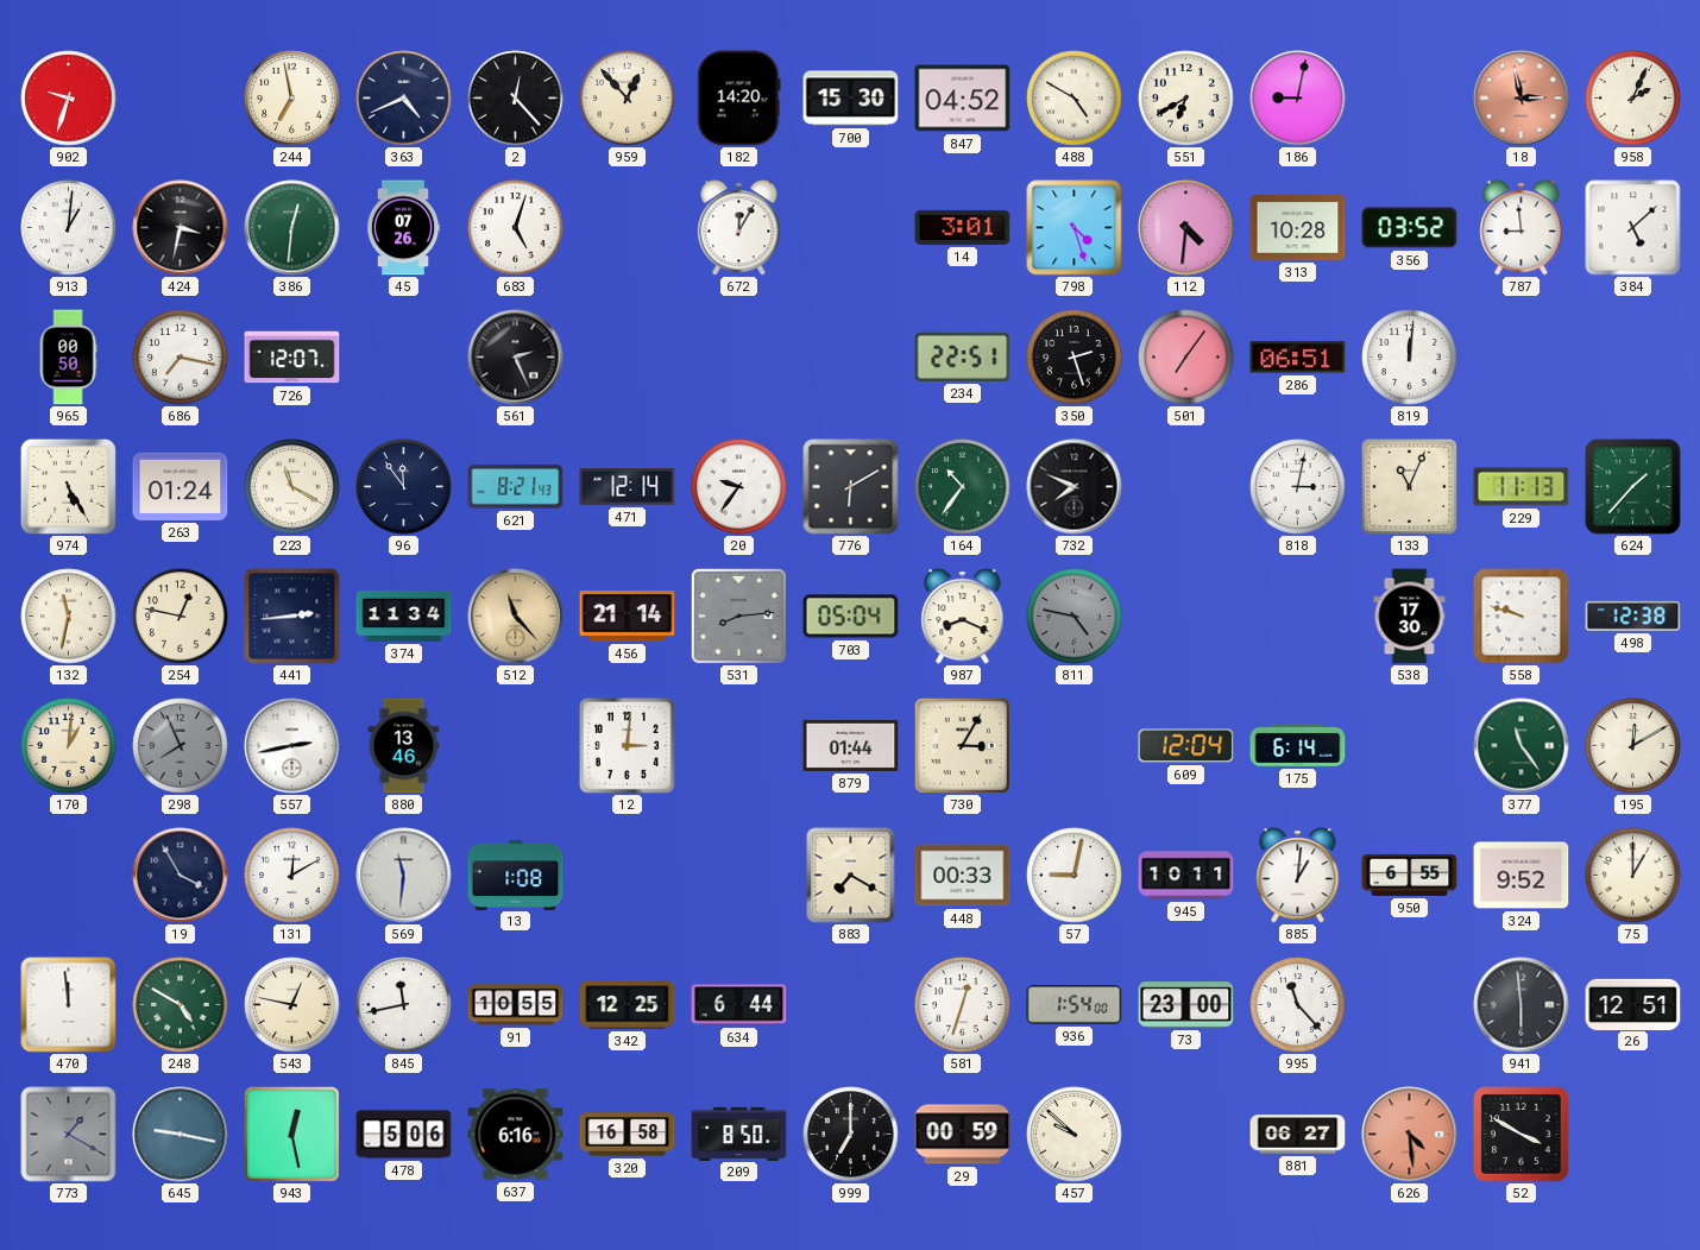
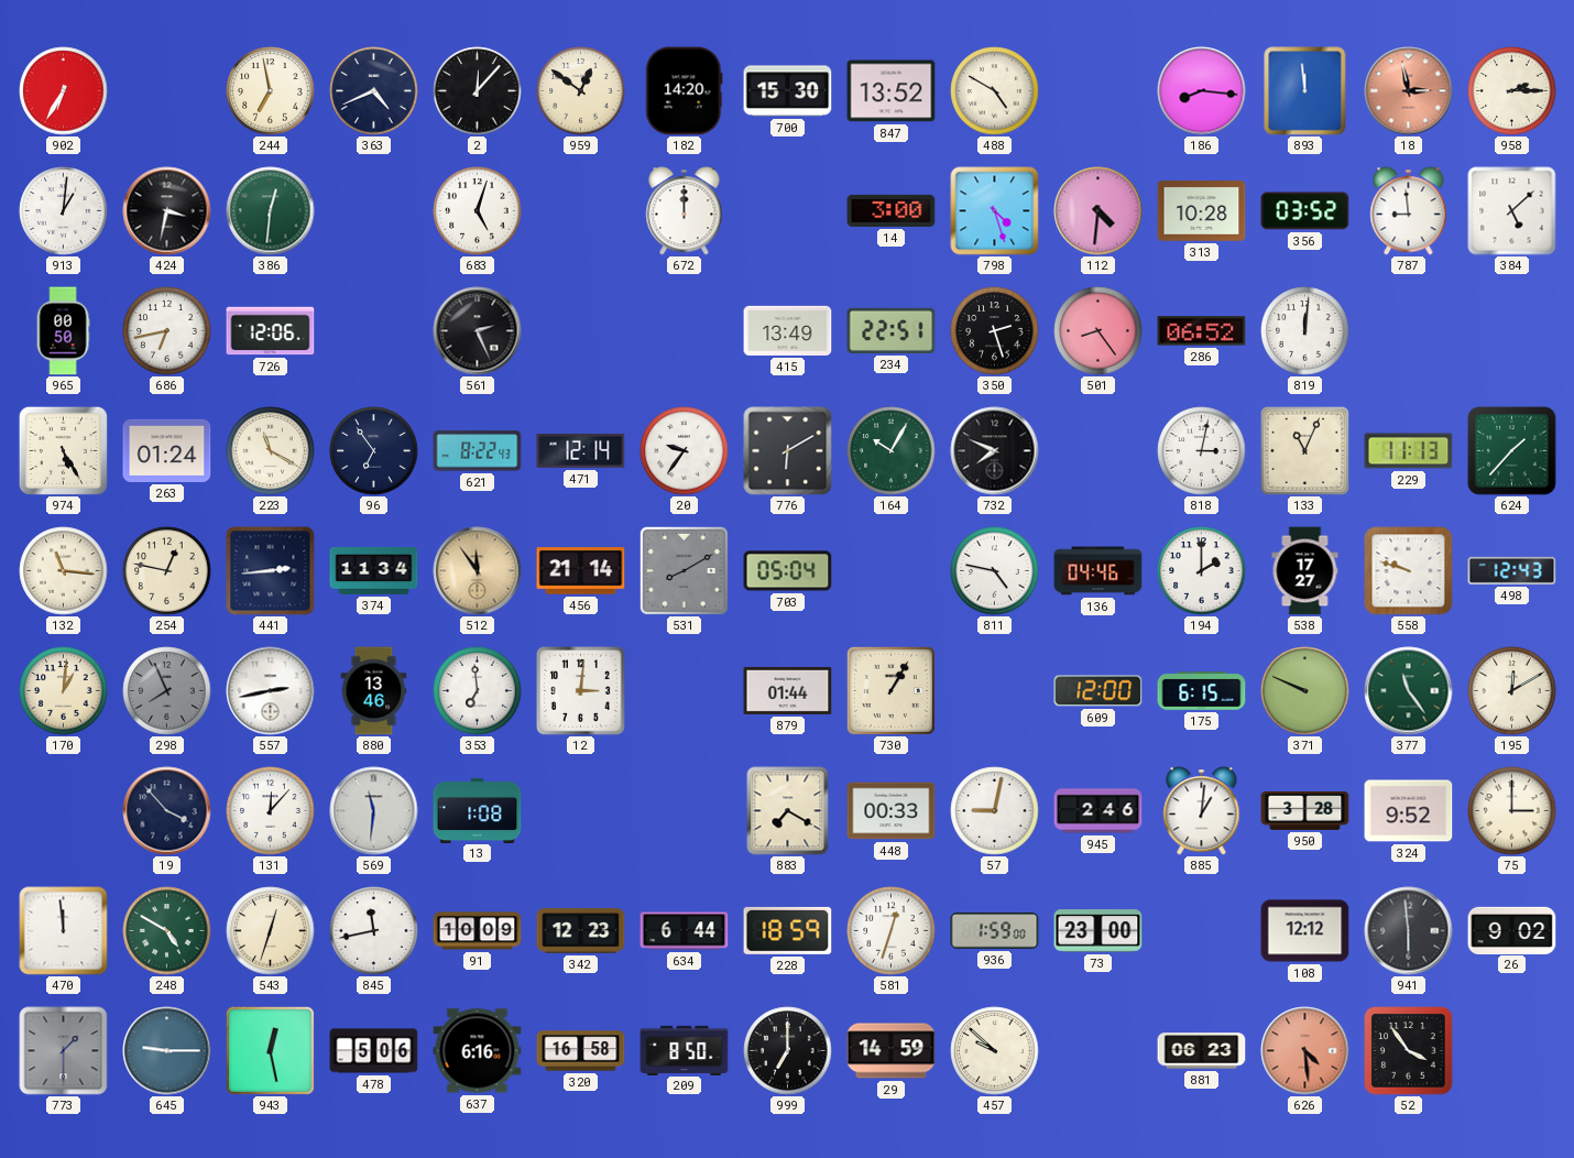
902: 9:33 -> 6:35
2: 12:23 -> 12:07
959: 12:53 -> 12:51
847: 04:52 -> 13:52
551: 6:40 -> none
186: 9:02 -> 8:16
893: none -> 11:59
958: 2:04 -> 2:15
45: 07:26 -> none
672: 12:05 -> 12:00
14: 3:01 -> 3:00
686: 7:17 -> 6:43
726: 12:07 -> 12:06
415: none -> 13:49
501: 7:06 -> 8:24
286: 06:51 -> 06:52
96: 11:54 -> 6:54
621: 8:21 -> 8:22
164: 10:36 -> 10:05
132: 11:32 -> 11:16
512: 11:23 -> 11:54
531: 8:14 -> 8:10
987: 8:19 -> none
811 dial: grey -> white
136: none -> 04:46
194: none -> 2:00
538: 17:30 -> 17:27
498: 12:38 -> 12:43
353: none -> 6:59
730: 3:05 -> 1:05
609: 12:04 -> 12:00
175: 6:14 -> 6:15
371: none -> 9:49
19: 3:55 -> 3:53
131: 12:10 -> 12:07
945: 10:11 -> 2:46
950: 6:55 -> 3:28
75: 1:00 -> 3:00
543: 12:47 -> 12:33
91: 10:55 -> 10:09
342: 12:25 -> 12:23
228: none -> 18:59
936: 1:54 -> 1:59
995: 11:23 -> none
108: none -> 12:12
26: 12:51 -> 9:02
773: 1:20 -> 1:30
645: 9:17 -> 9:15
29: 00:59 -> 14:59
881: 06:27 -> 06:23
52: 3:50 -> 3:54
